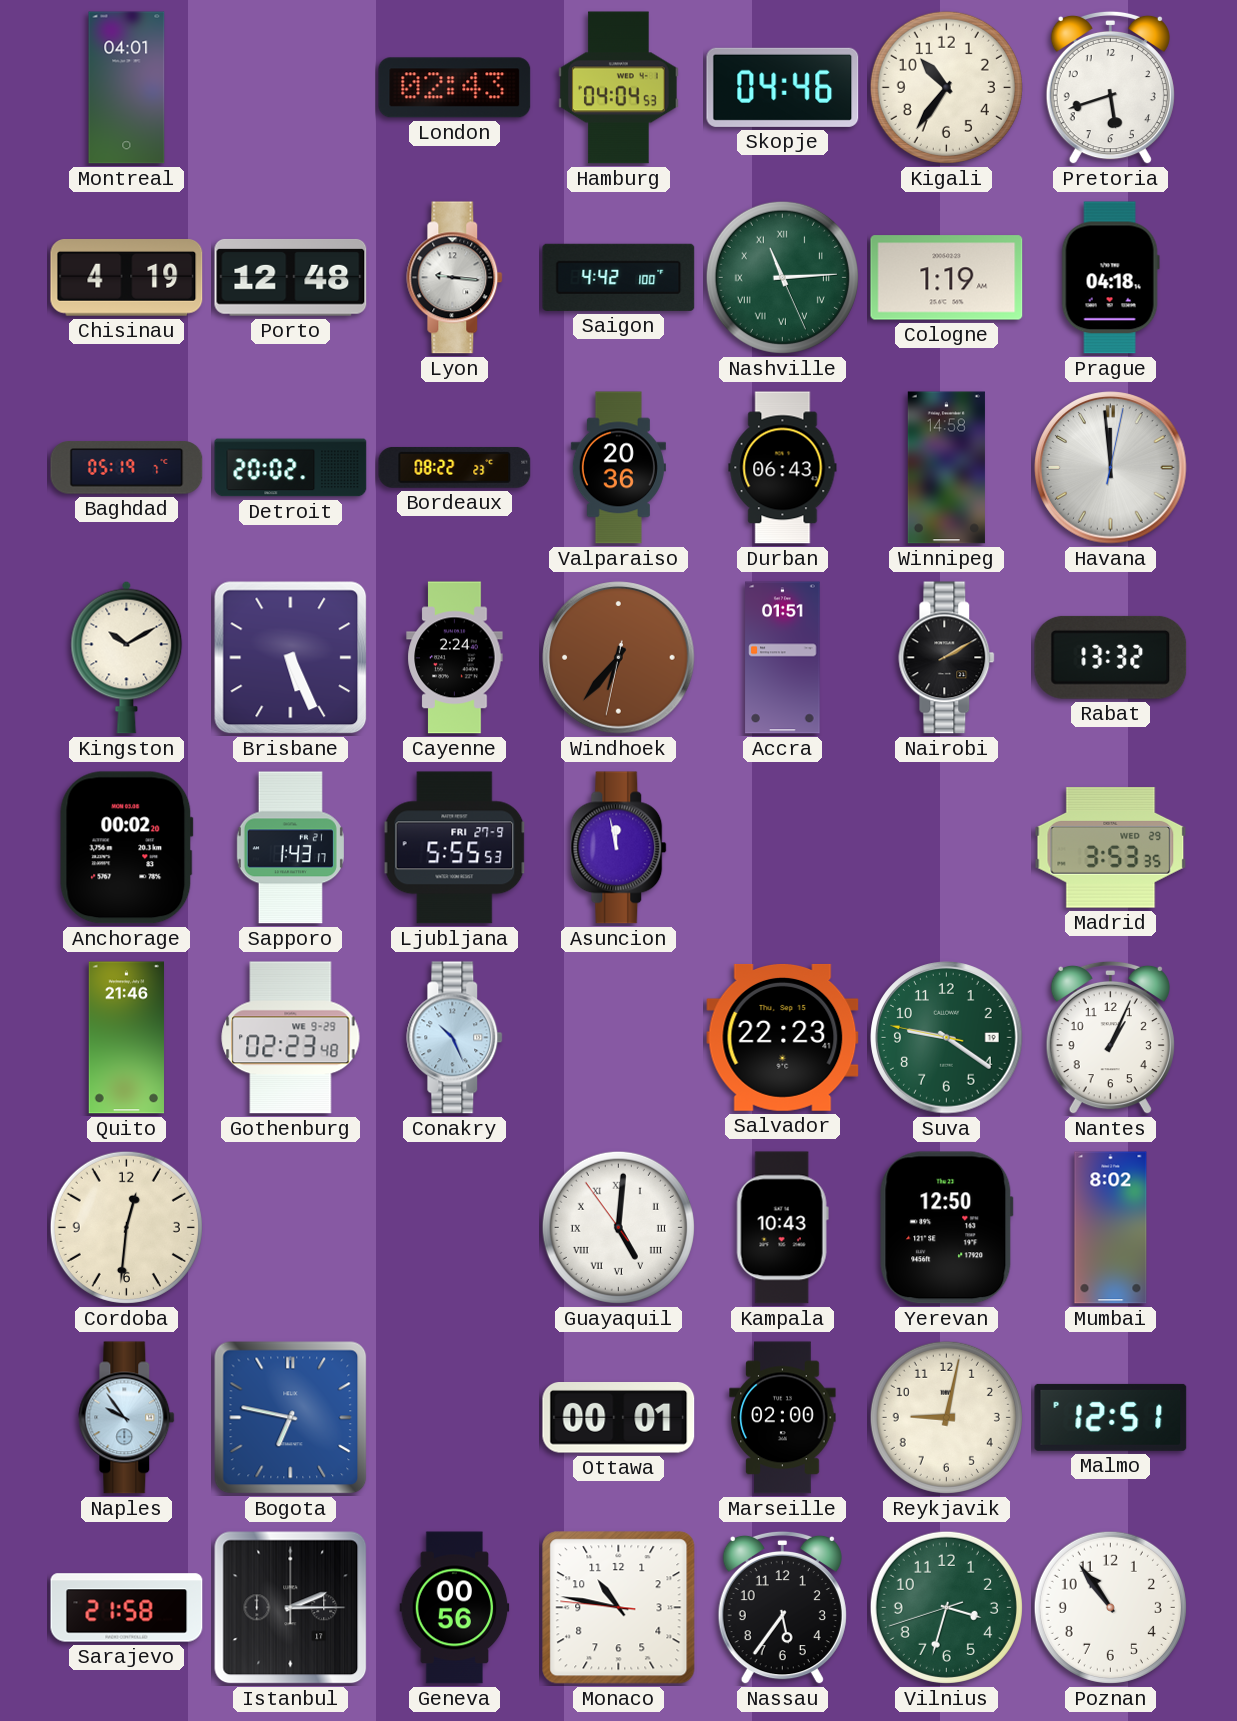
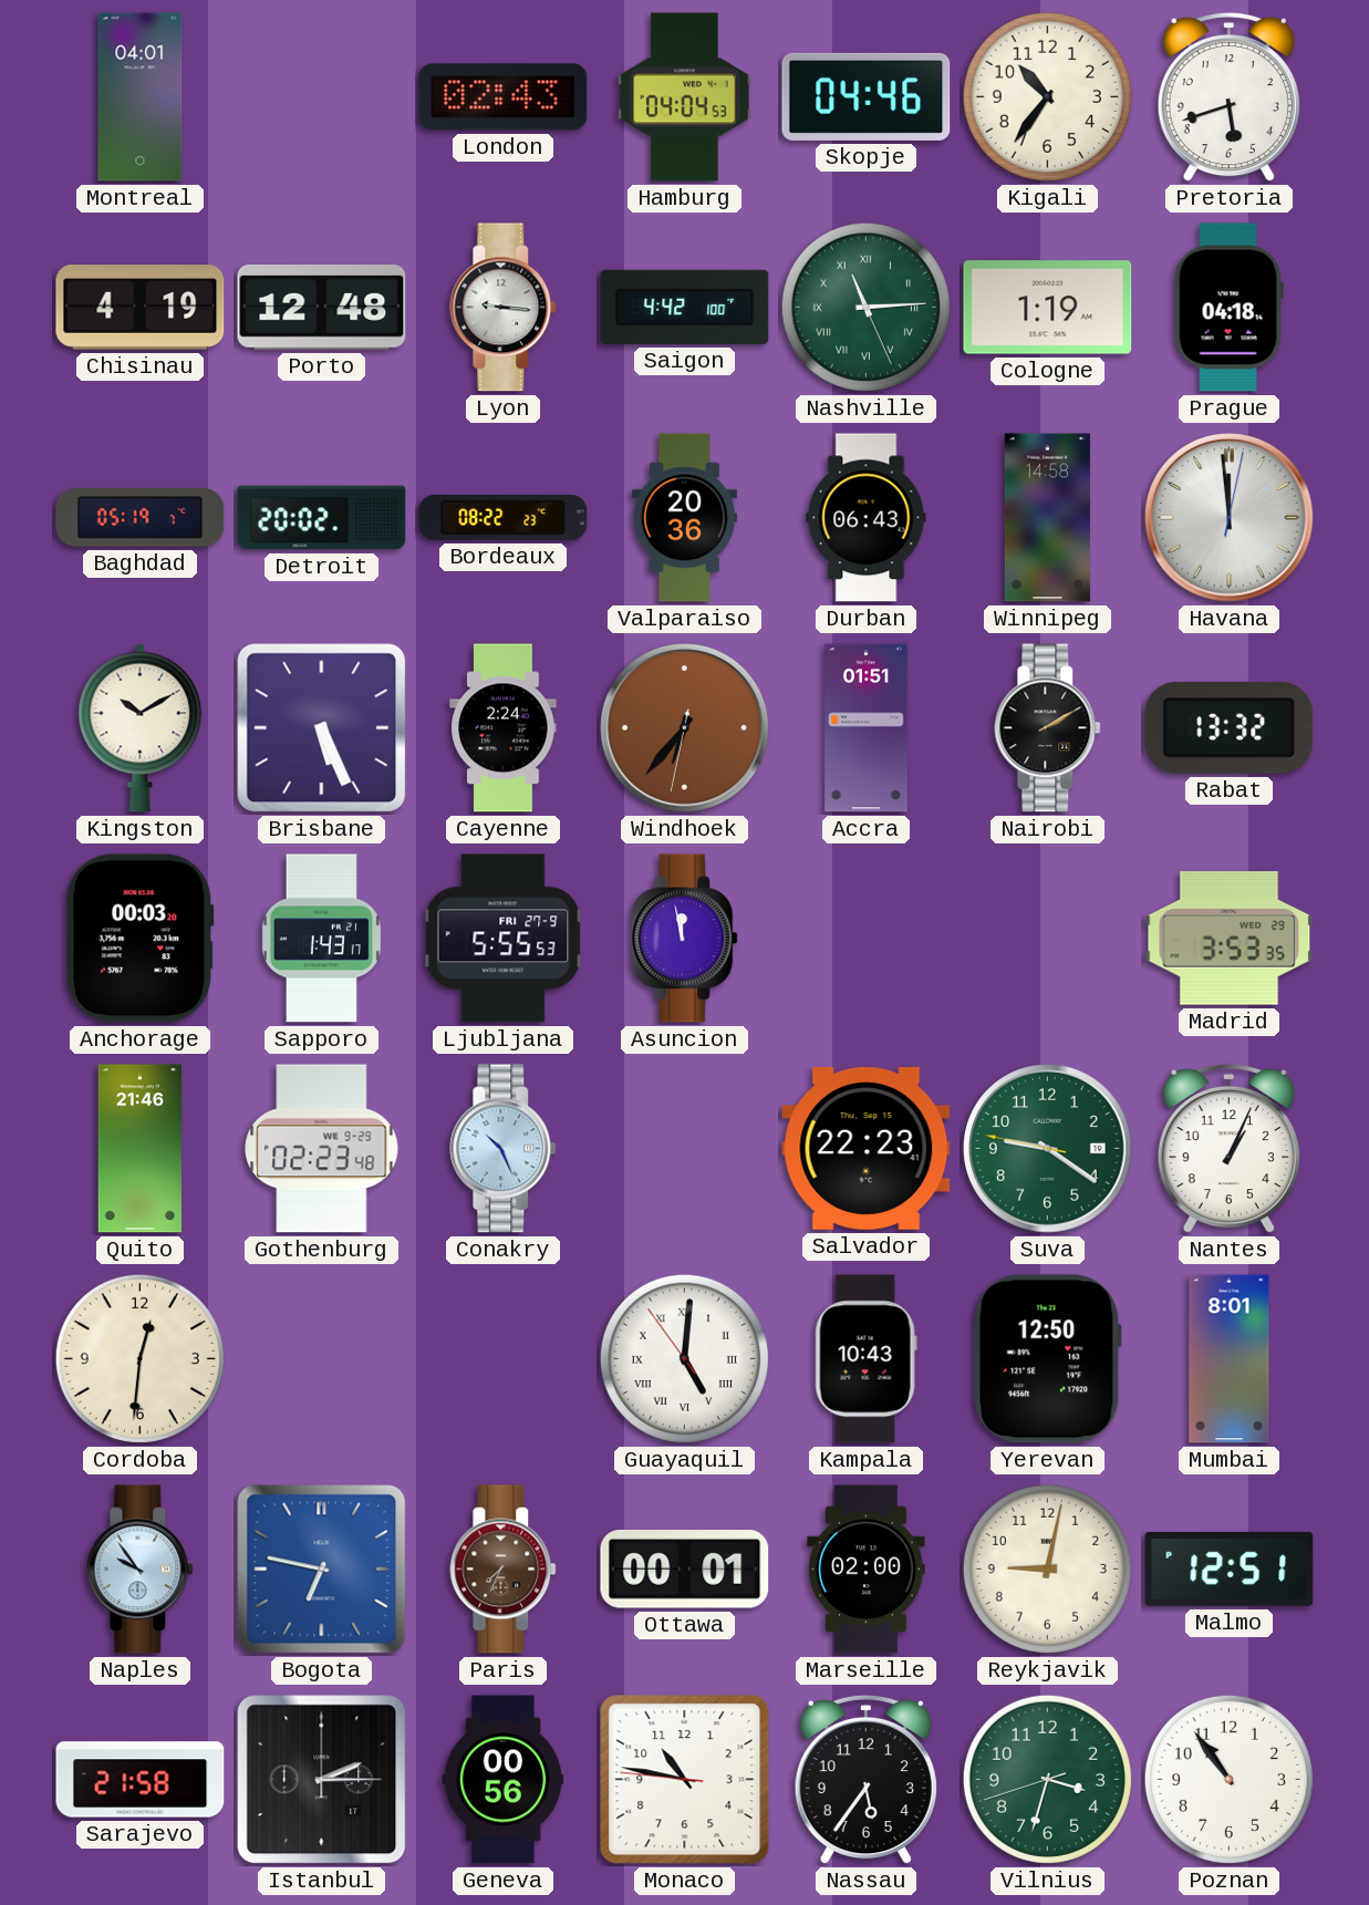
Anchorage: 00:02 -> 00:03
Mumbai: 8:02 -> 8:01
Paris: none -> 7:34
